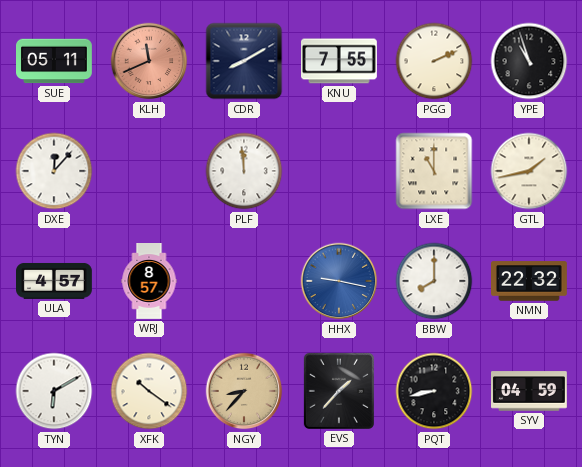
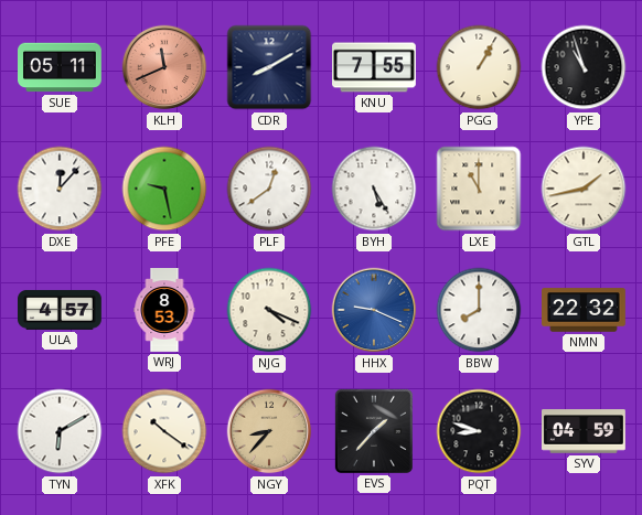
PGG: 2:11 -> 1:05
PFE: none -> 9:28
PLF: 11:59 -> 12:39
BYH: none -> 5:25
WRJ: 8:57 -> 8:53
NJG: none -> 4:19
HHX: 9:17 -> 9:19
PQT: 8:43 -> 8:48
